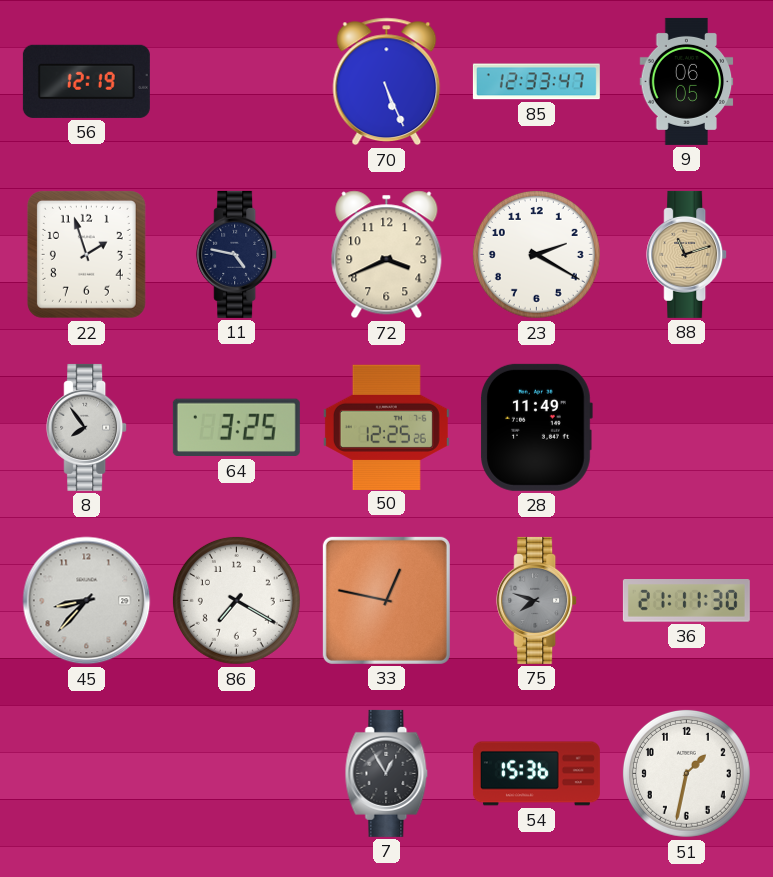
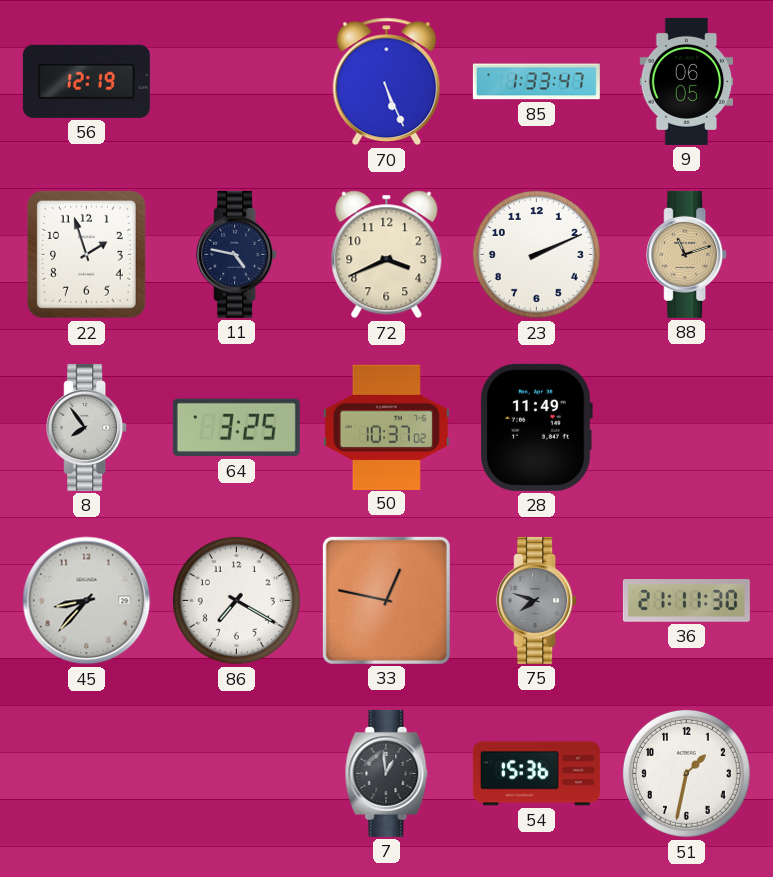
85: 12:33 -> 1:33
23: 2:20 -> 2:11
50: 12:25 -> 10:37
7: 12:55 -> 12:59
